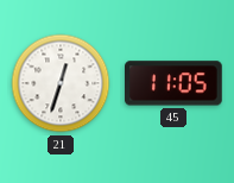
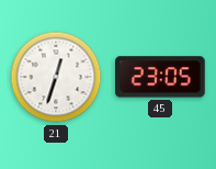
45: 11:05 -> 23:05
